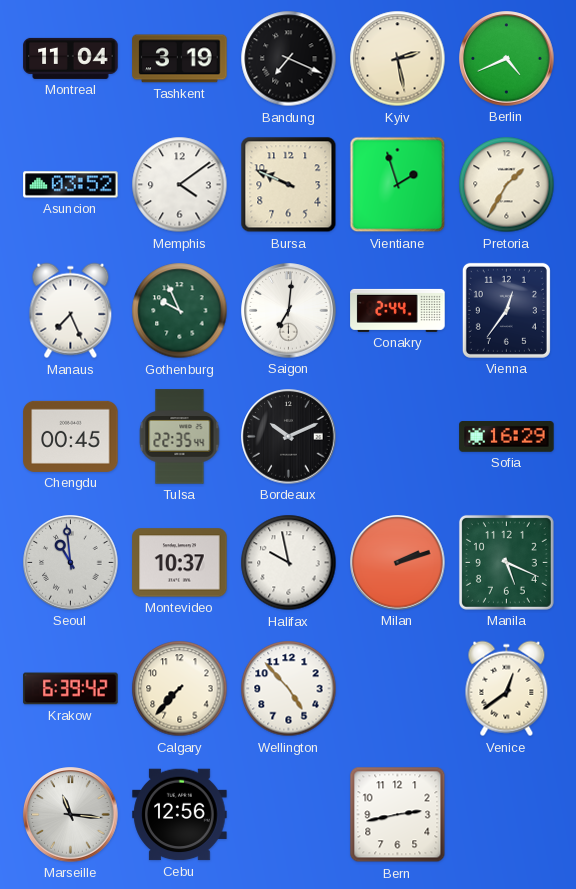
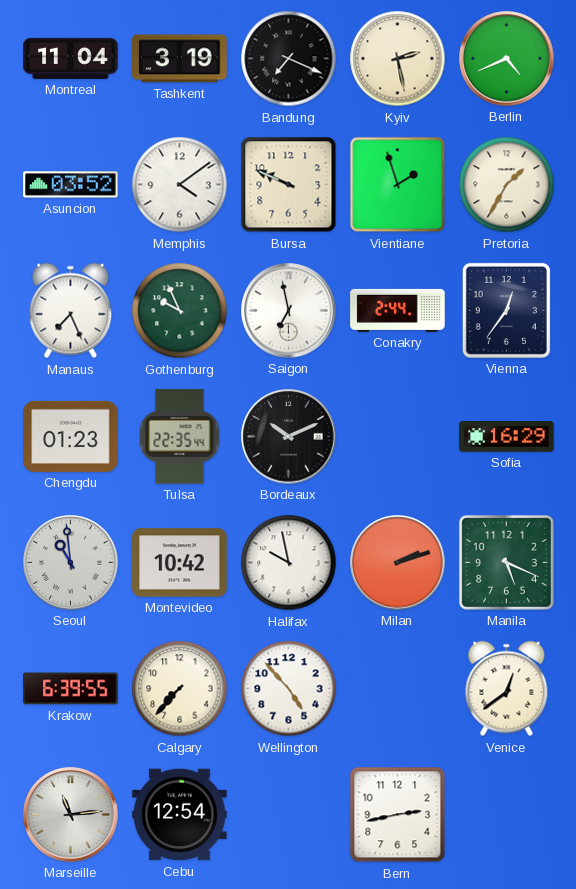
Saigon: 7:01 -> 6:58
Chengdu: 00:45 -> 01:23
Montevideo: 10:37 -> 10:42
Krakow: 6:39:42 -> 6:39:55
Marseille: 11:16 -> 11:14
Cebu: 12:56 -> 12:54
